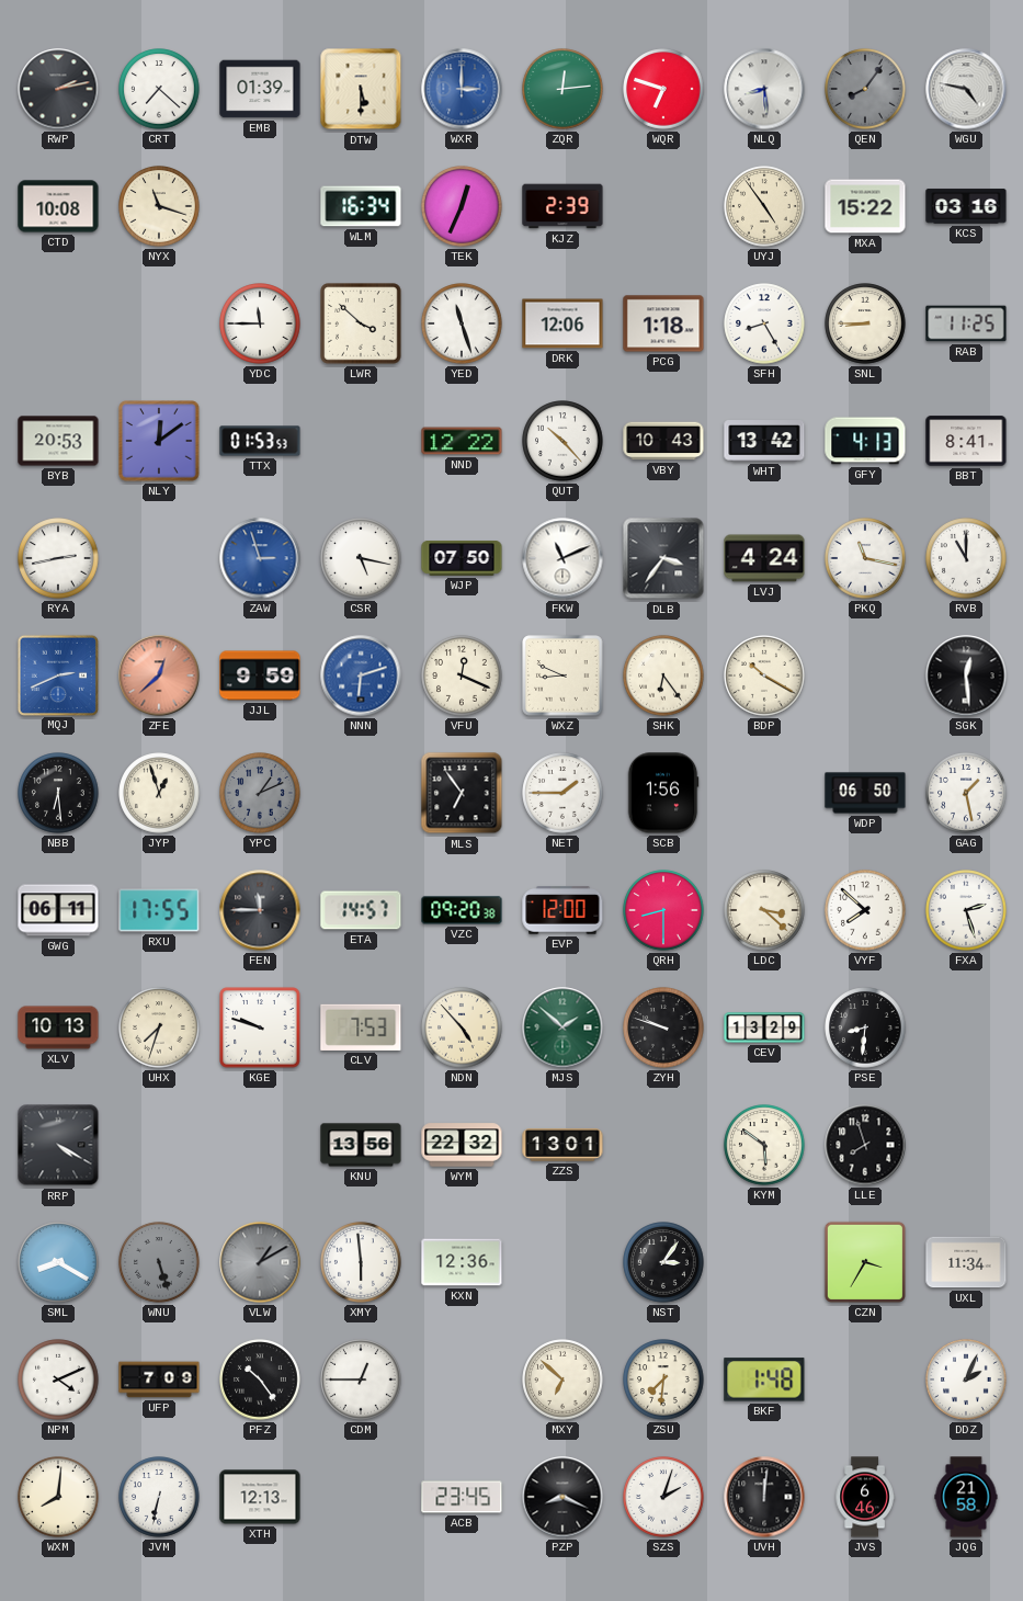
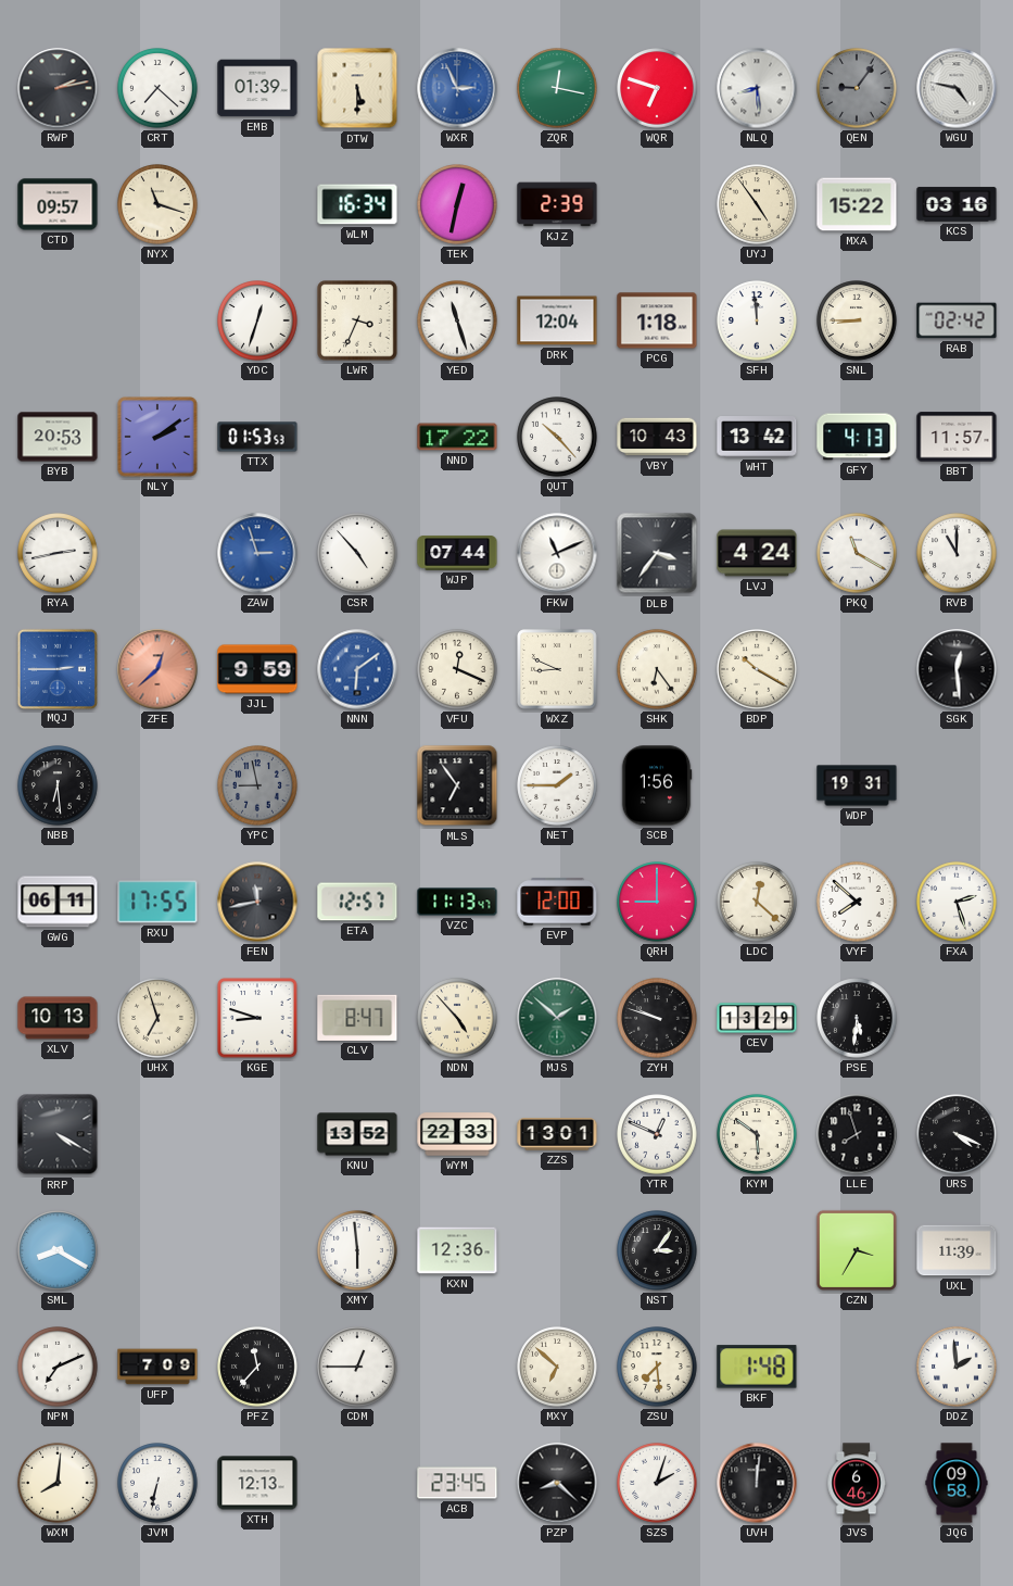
WXR: 3:00 -> 2:56
ZQR: 12:14 -> 12:17
QEN: 8:06 -> 9:06
CTD: 10:08 -> 09:57
TEK: 12:34 -> 12:32
YDC: 11:45 -> 12:33
LWR: 3:52 -> 3:34
DRK: 12:06 -> 12:04
SFH: 8:25 -> 11:59
RAB: 11:25 -> 02:42
NLY: 12:09 -> 2:09
NND: 12:22 -> 17:22
BBT: 8:41 -> 11:57
CSR: 5:17 -> 4:53
WJP: 07:50 -> 07:44
PKQ: 11:17 -> 11:20
MQJ: 2:41 -> 2:45
NNN: 6:12 -> 6:09
JYP: 12:57 -> none
YPC: 1:11 -> 8:58
WDP: 06:50 -> 19:31
GAG: 1:28 -> none
FEN: 11:45 -> 11:43
ETA: 14:57 -> 12:57
VZC: 09:20 -> 11:13
QRH: 8:30 -> 9:00
LDC: 3:22 -> 12:22
UHX: 7:33 -> 6:57
KGE: 9:48 -> 8:48
CLV: 7:53 -> 8:47
PSE: 8:31 -> 5:31
KNU: 13:56 -> 13:52
WYM: 22:32 -> 22:33
YTR: none -> 12:49
URS: none -> 4:19
WNU: 5:27 -> none
VLW: 1:10 -> none
UXL: 11:34 -> 11:39
NPM: 4:11 -> 7:11
PFZ: 10:24 -> 11:37
ZSU: 7:31 -> 7:29
DDZ: 2:04 -> 1:59
PZP: 8:19 -> 8:22
JQG: 21:58 -> 09:58
